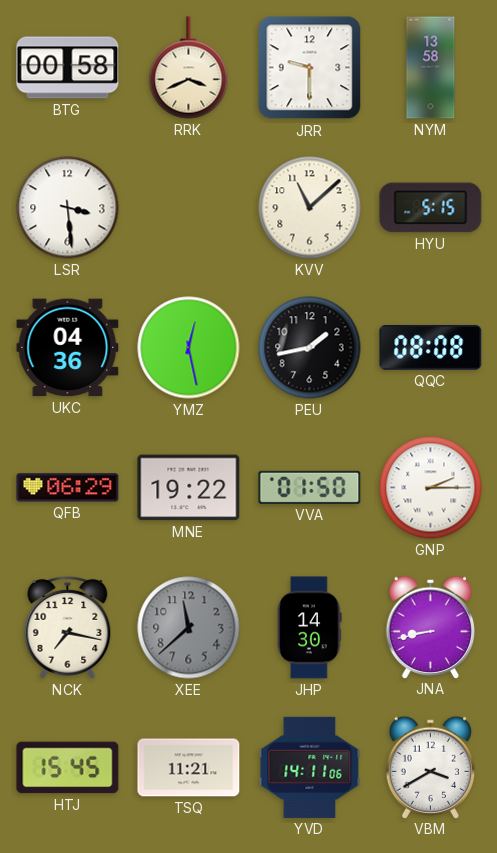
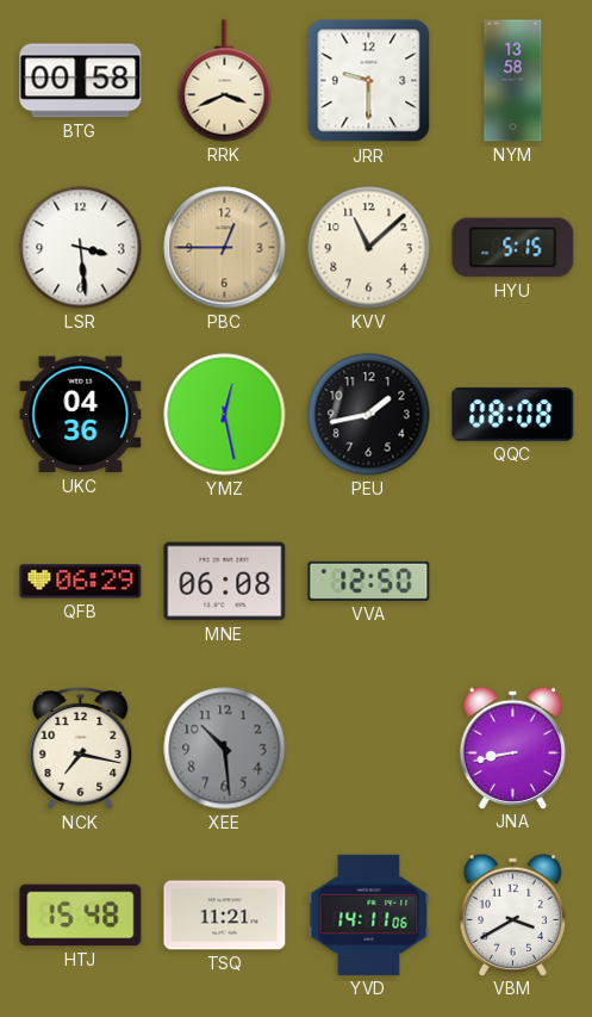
PBC: none -> 12:45
MNE: 19:22 -> 06:08
VVA: 01:50 -> 12:50
GNP: 2:15 -> none
XEE: 11:38 -> 10:29
JHP: 14:30 -> none
HTJ: 15:45 -> 15:48
